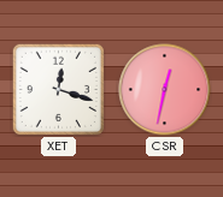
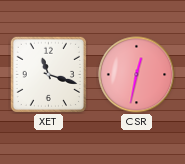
XET: 12:18 -> 11:18
